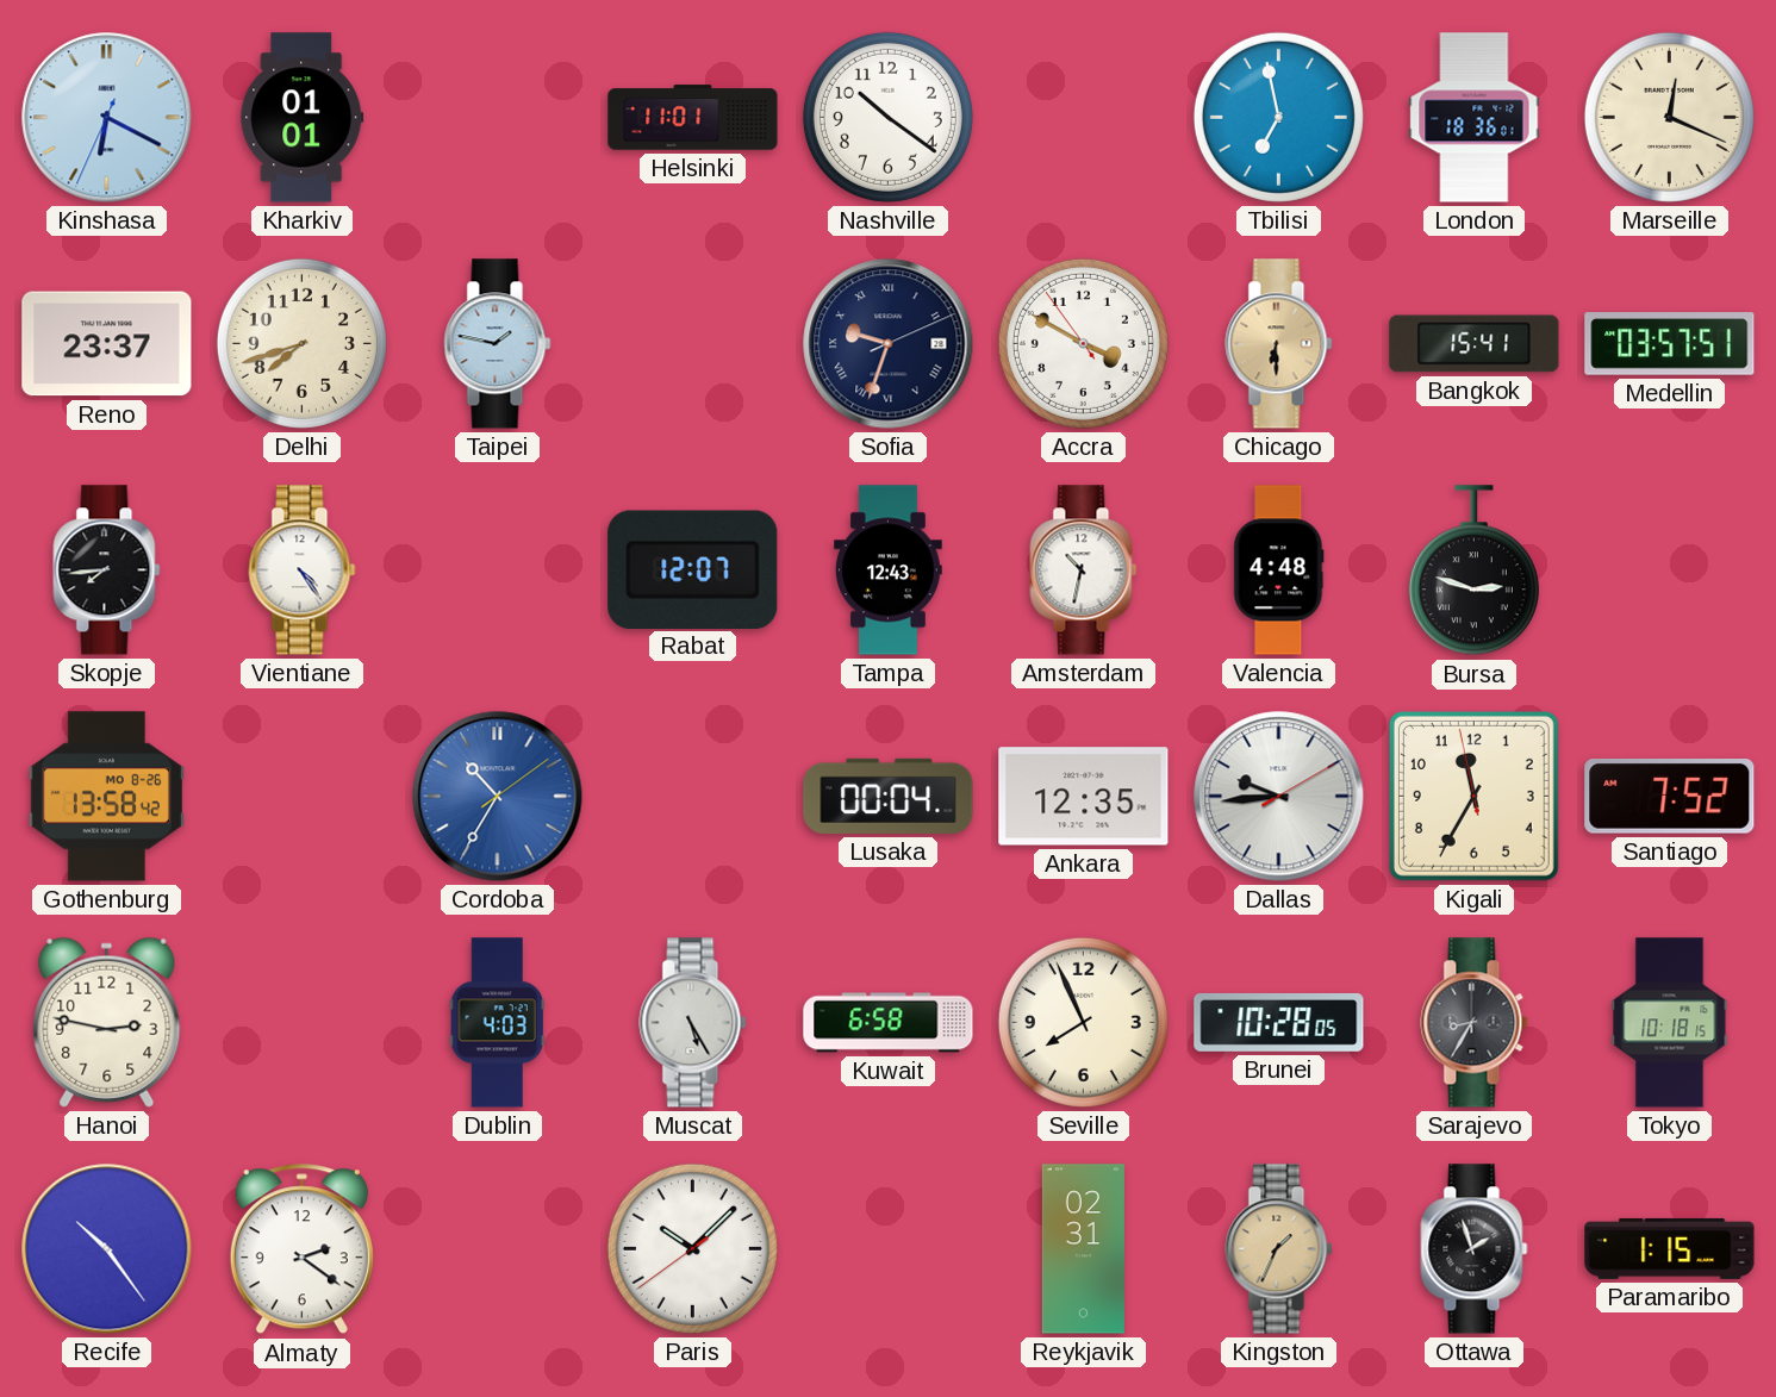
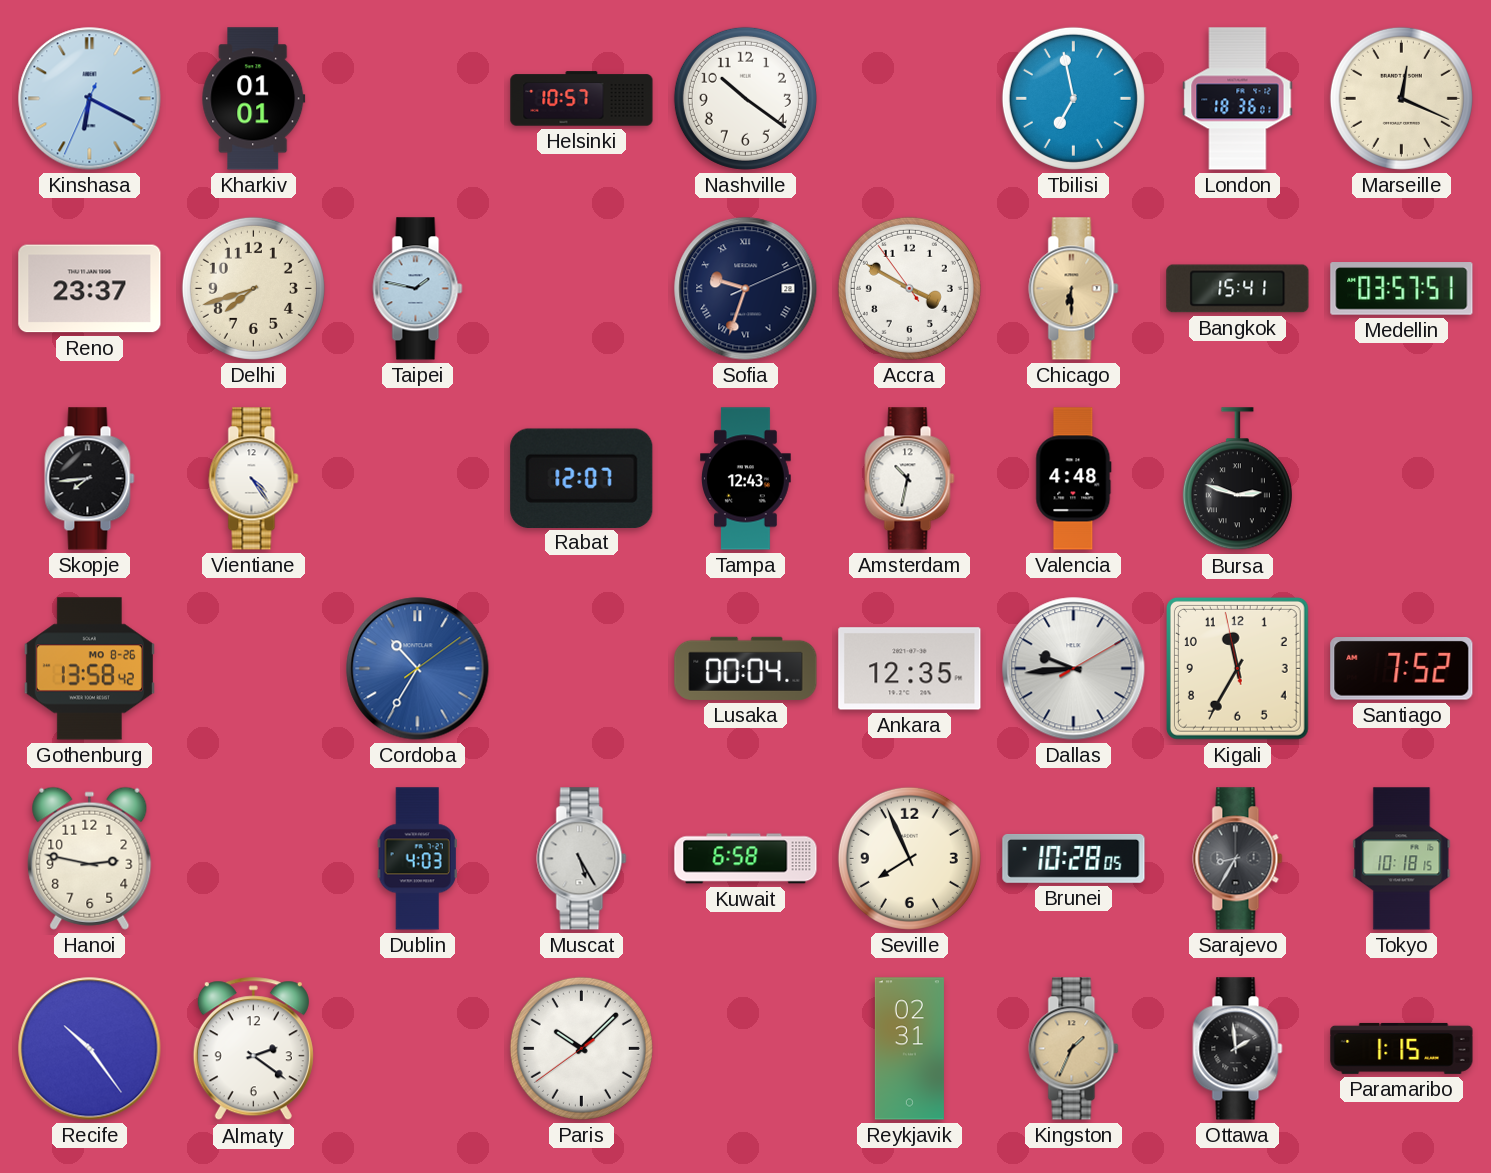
Helsinki: 11:01 -> 10:57
Ottawa: 1:57 -> 1:59
